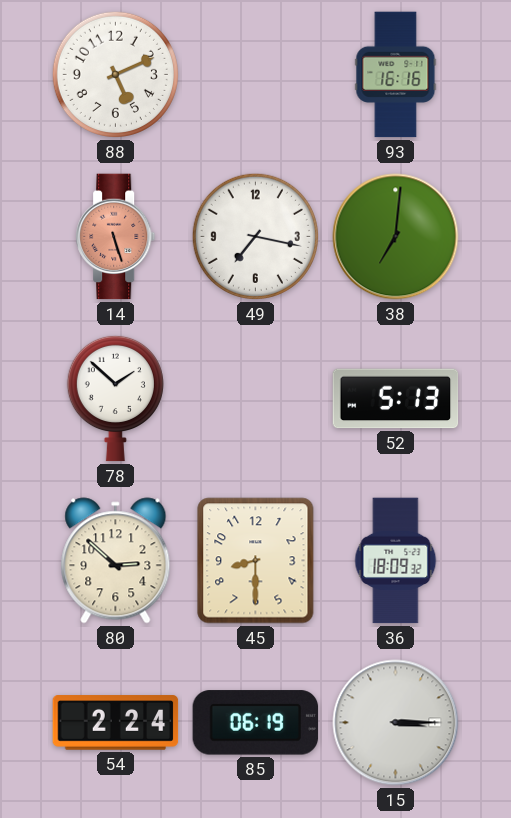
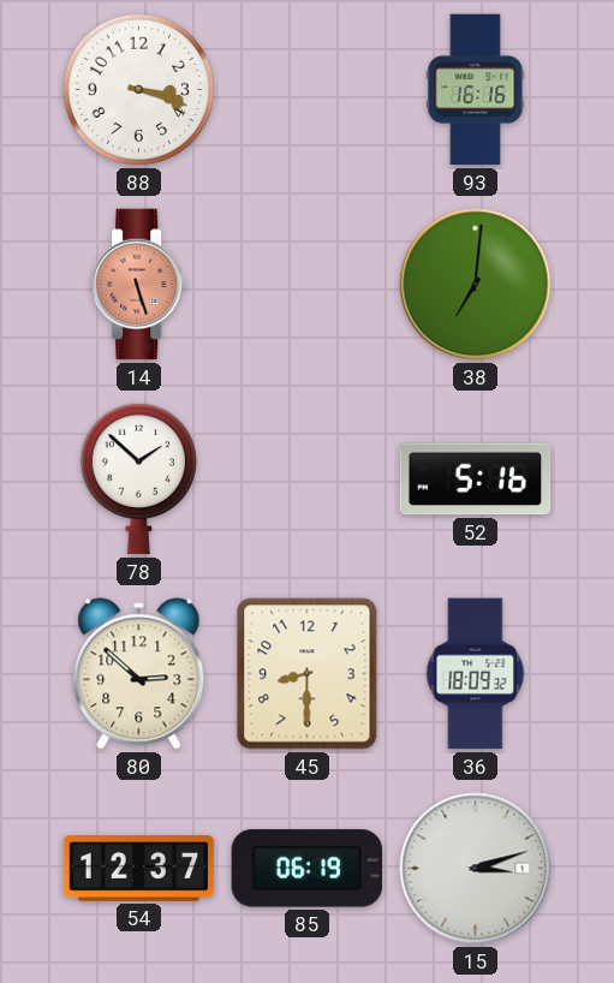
88: 5:11 -> 3:18
49: 7:17 -> none
52: 5:13 -> 5:16
54: 2:24 -> 12:37
15: 3:15 -> 3:12
